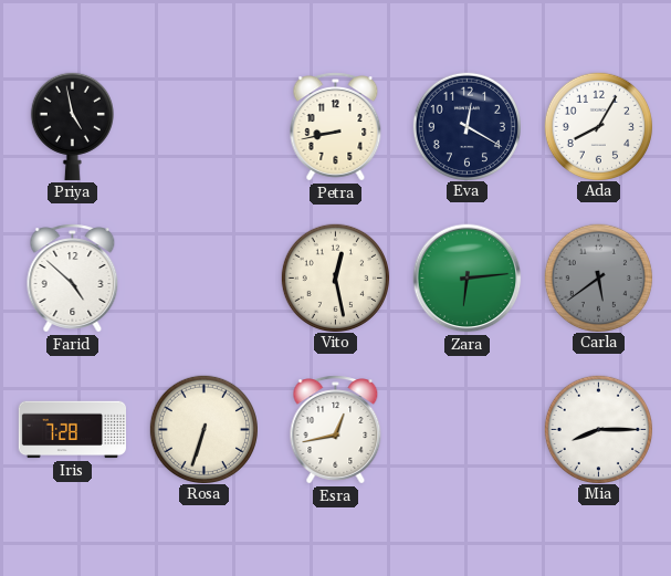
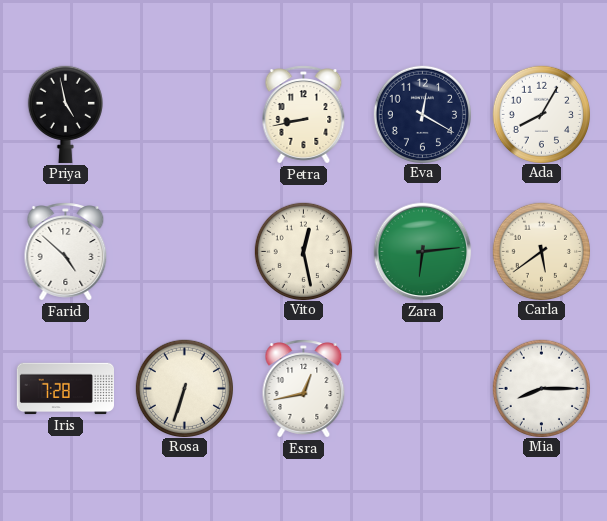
Carla dial: grey -> cream
